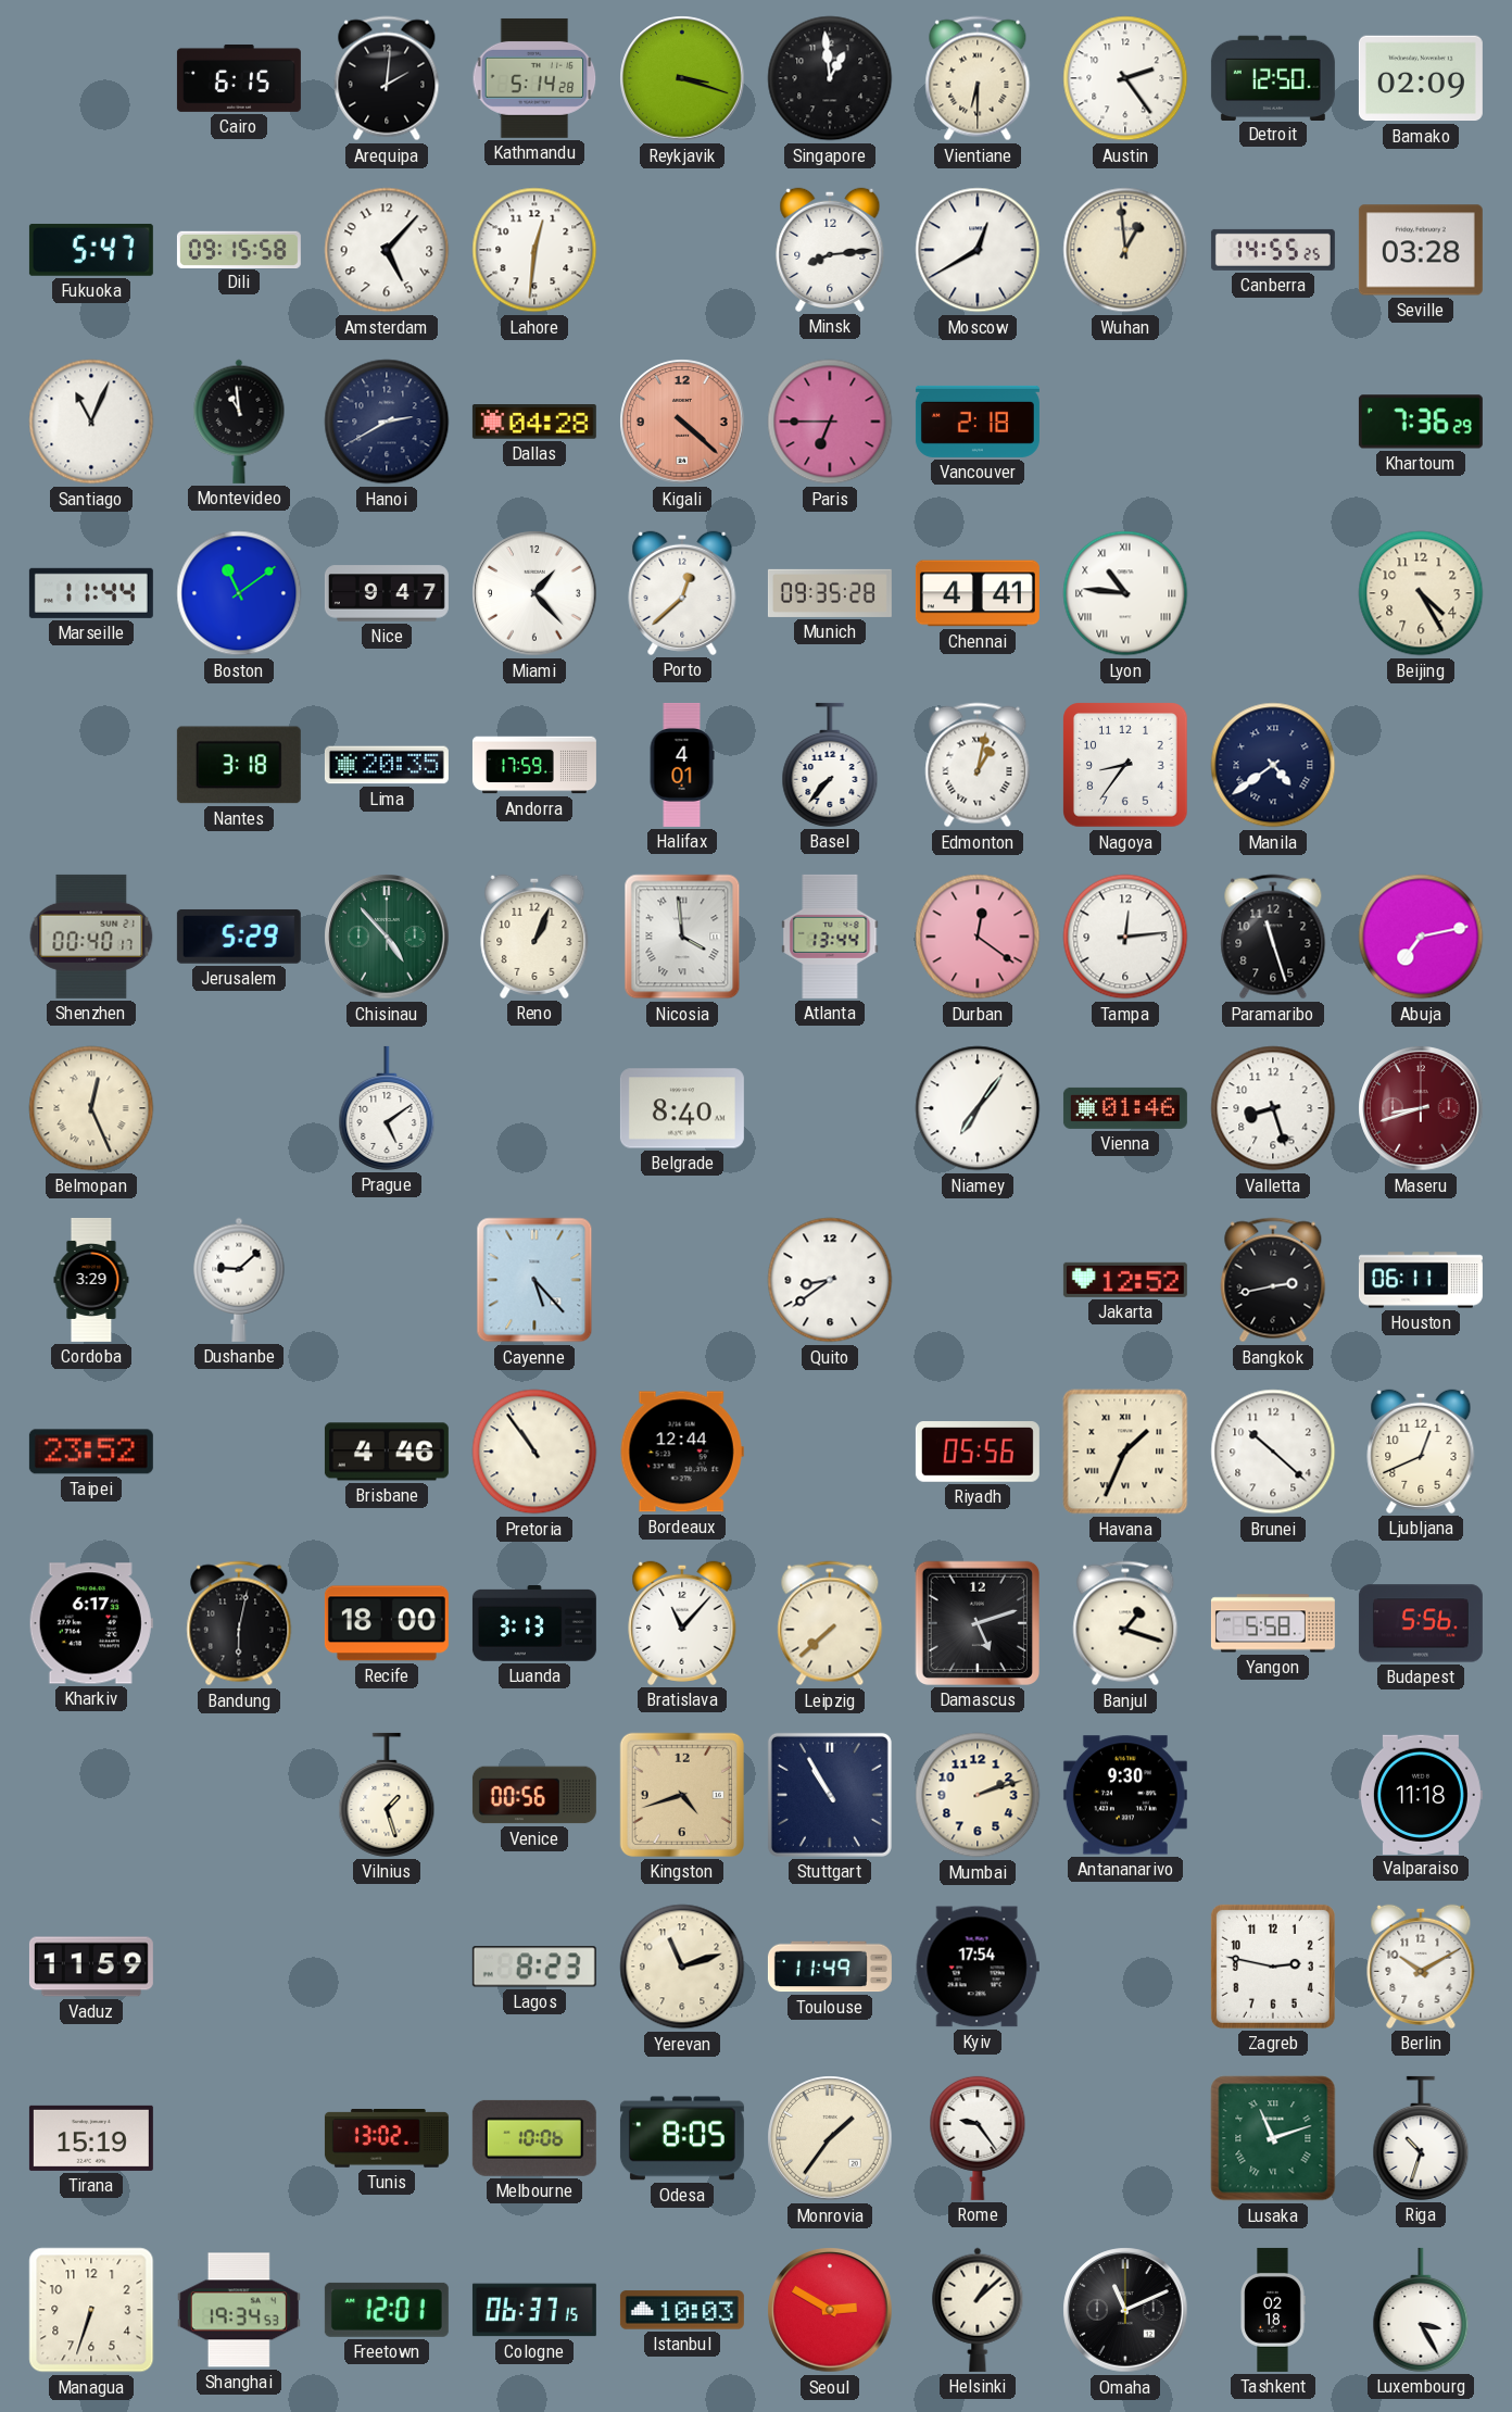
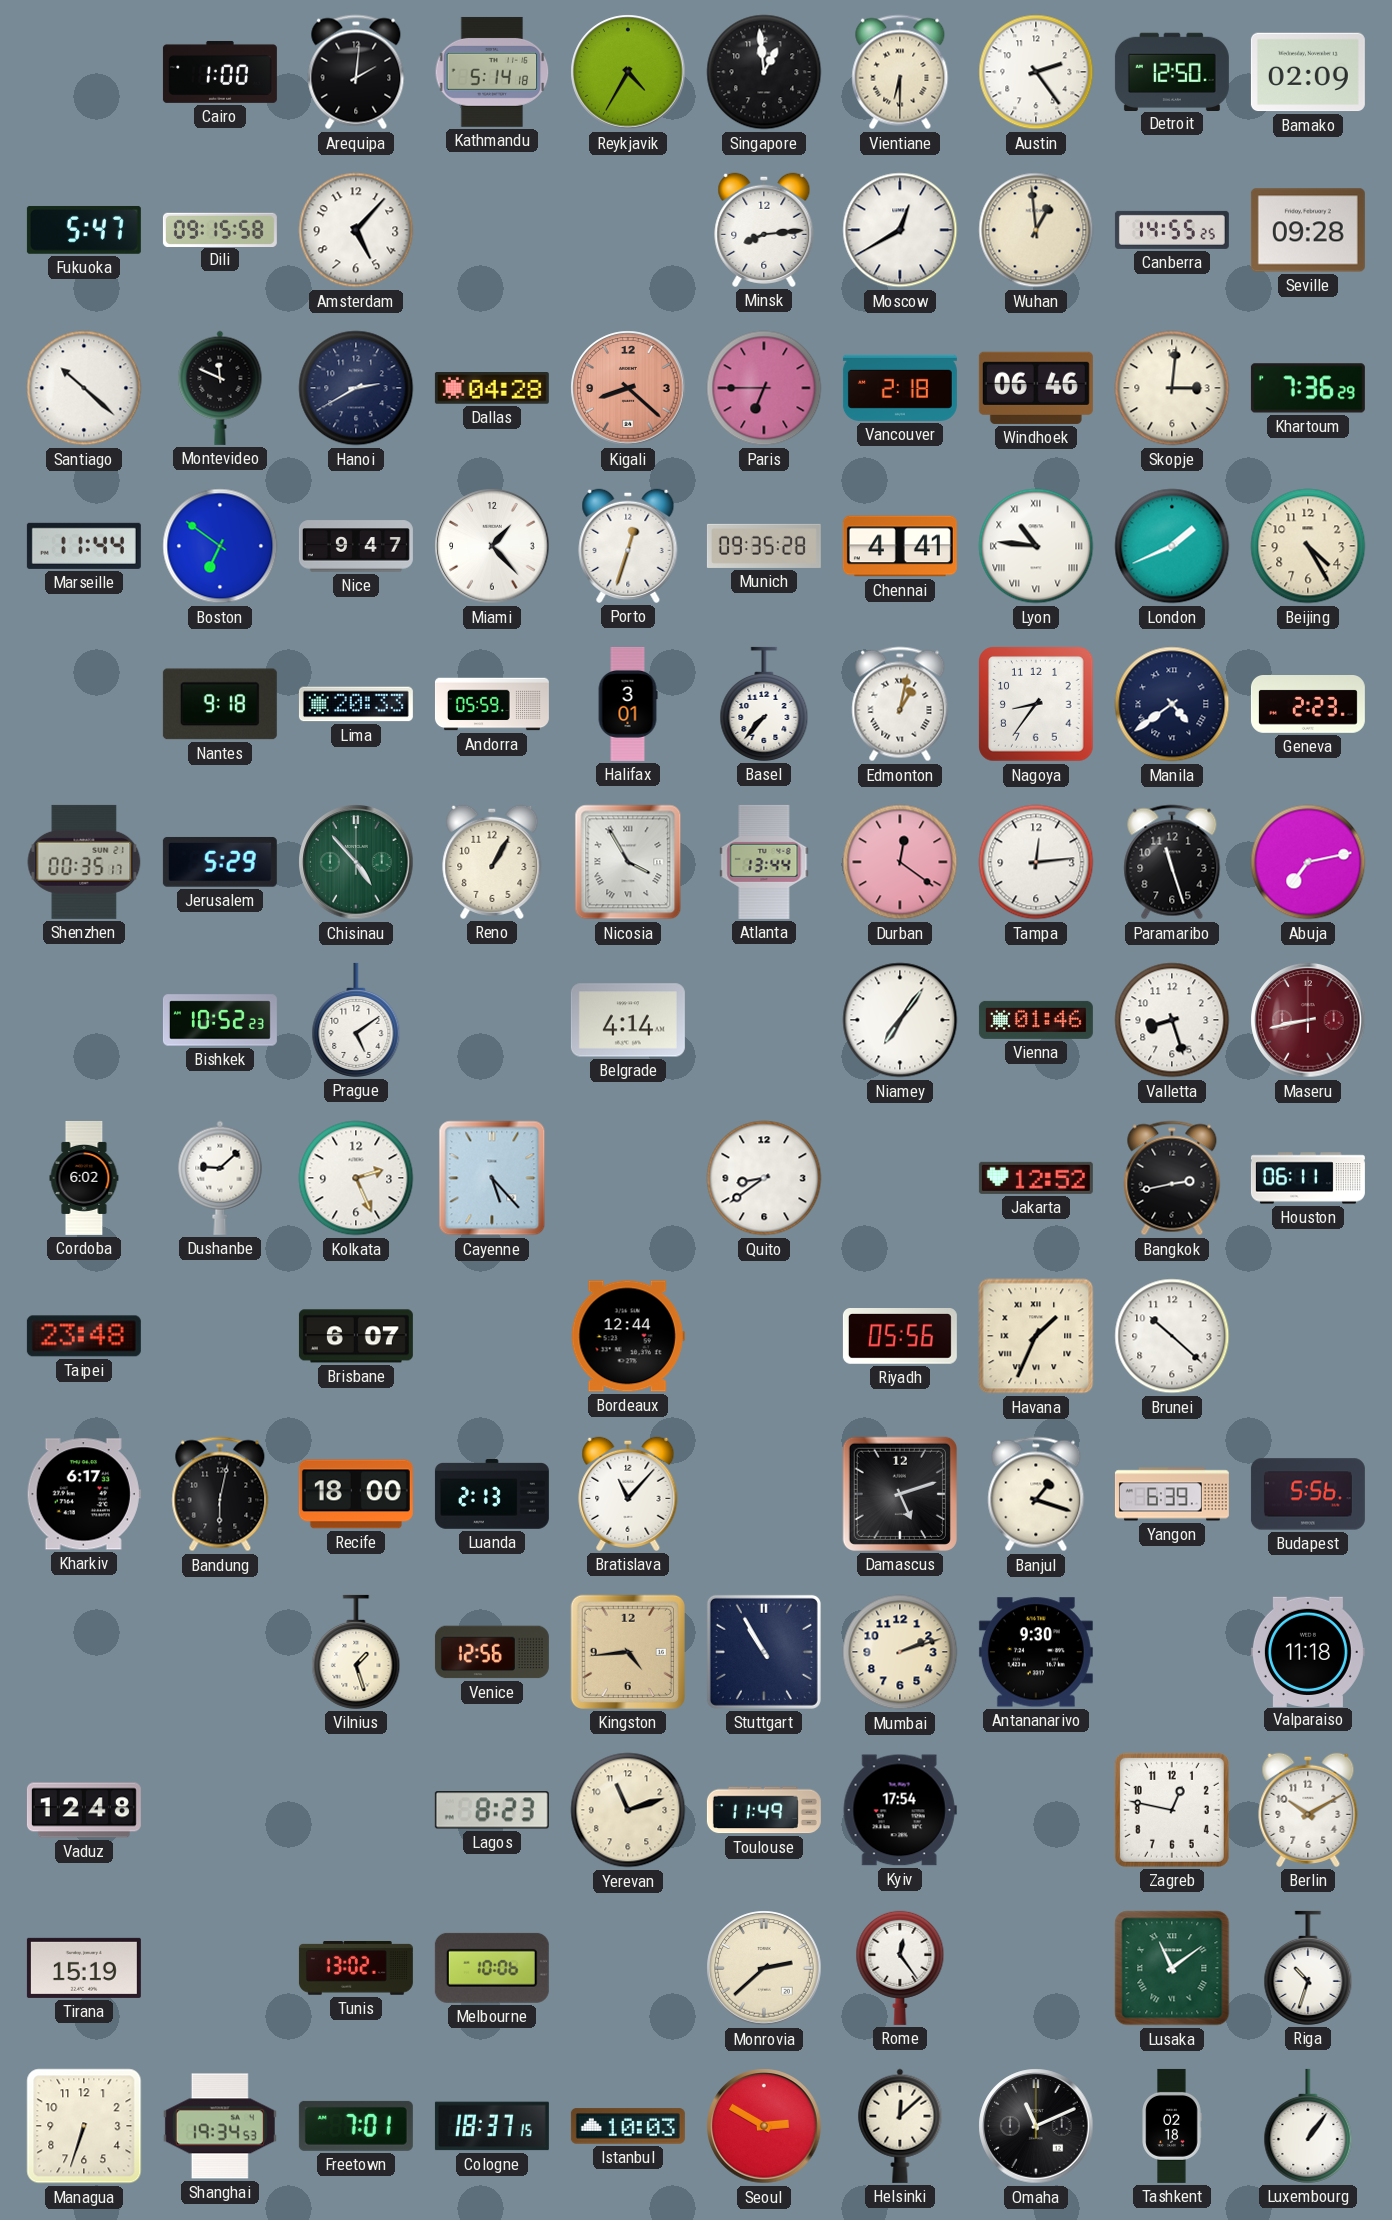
Cairo: 6:15 -> 1:00
Kathmandu: 5:14:28 -> 5:14:18
Reykjavik: 3:18 -> 4:35
Lahore: 12:31 -> none
Seville: 03:28 -> 09:28
Santiago: 11:04 -> 10:22
Montevideo: 10:59 -> 11:49
Kigali: 4:22 -> 8:22
Windhoek: none -> 06:46
Skopje: none -> 3:01
Boston: 11:09 -> 6:51
Porto: 12:38 -> 12:33
London: none -> 1:41
Nantes: 3:18 -> 9:18
Lima: 20:35 -> 20:33
Andorra: 17:59 -> 05:59
Halifax: 4:01 -> 3:01
Geneva: none -> 2:23
Shenzhen: 00:40 -> 00:35
Reno: 1:04 -> 1:05
Nicosia: 3:59 -> 3:55
Belmopan: 12:26 -> none
Bishkek: none -> 10:52
Belgrade: 8:40 -> 4:14
Maseru: 8:42 -> 8:43
Cordoba: 3:29 -> 6:02
Kolkata: none -> 2:26
Taipei: 23:52 -> 23:48
Brisbane: 4:46 -> 6:07
Pretoria: 10:54 -> none
Ljubljana: 12:41 -> none
Luanda: 3:13 -> 2:13
Leipzig: 7:38 -> none
Yangon: 5:58 -> 6:39
Venice: 00:56 -> 12:56
Kingston: 4:42 -> 4:44
Vaduz: 11:59 -> 12:48
Zagreb: 2:47 -> 12:47
Odesa: 8:05 -> none
Monrovia: 1:36 -> 2:38
Rome: 9:24 -> 12:24
Lusaka: 11:12 -> 11:09
Freetown: 12:01 -> 7:01
Cologne: 06:37 -> 18:37
Helsinki: 1:08 -> 12:08
Luxembourg: 3:25 -> 1:06
